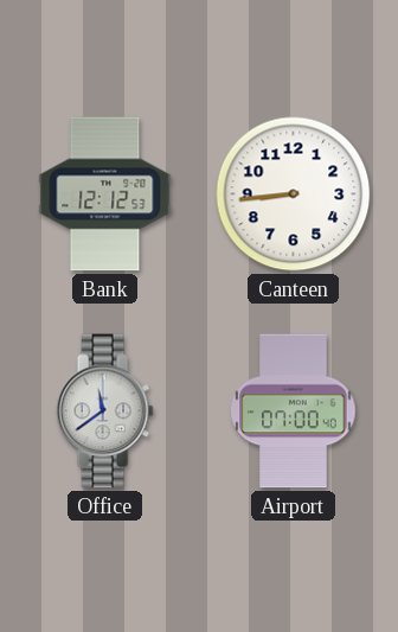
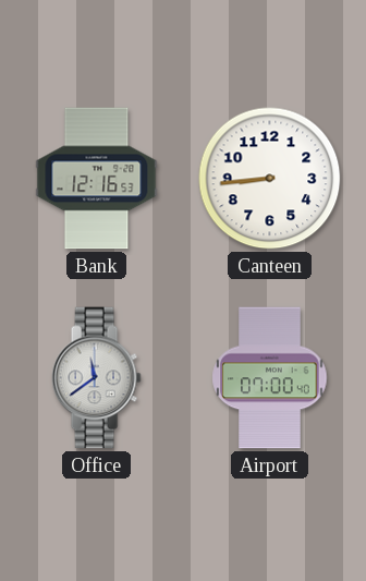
Bank: 12:12 -> 12:16
